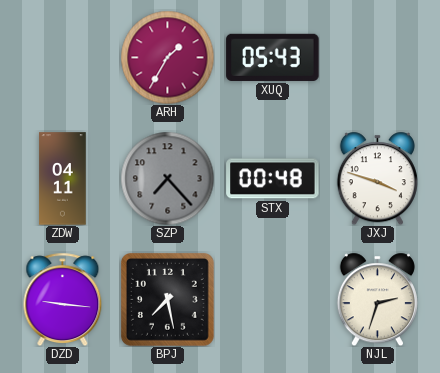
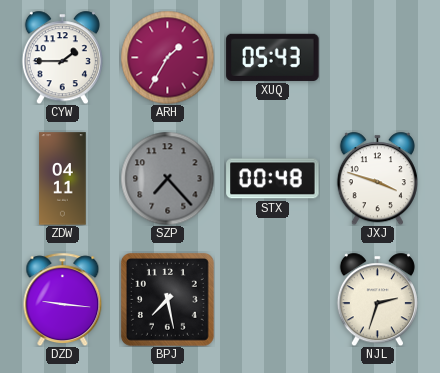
CYW: none -> 1:45
